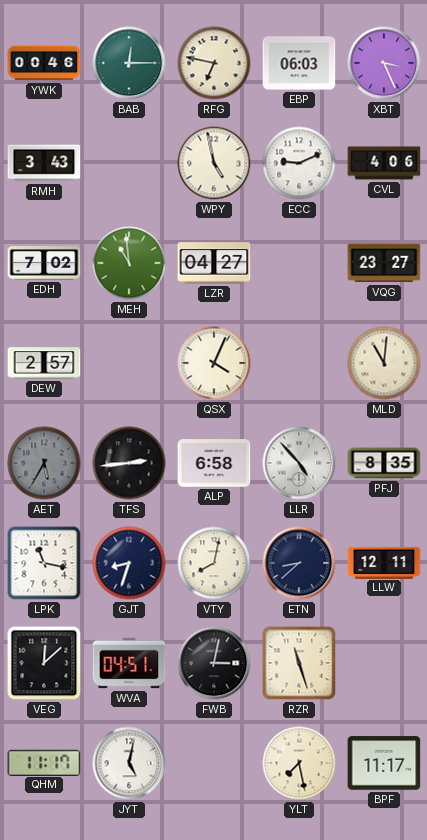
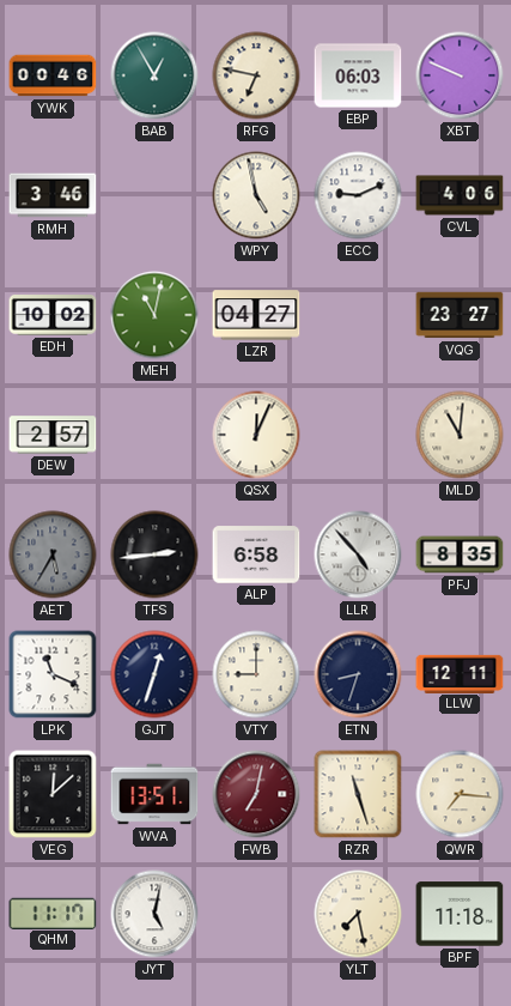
BAB: 12:15 -> 12:55
XBT: 3:26 -> 9:49
RMH: 3:43 -> 3:46
EDH: 7:02 -> 10:02
MEH: 10:59 -> 11:02
QSX: 4:04 -> 12:04
LPK: 11:17 -> 11:19
GJT: 8:33 -> 12:33
VTY: 8:02 -> 9:00
ETN: 8:38 -> 8:33
WVA: 04:51 -> 13:51
FWB: 3:02 -> 7:02
FWB dial: black -> burgundy
QWR: none -> 7:16
BPF: 11:17 -> 11:18
